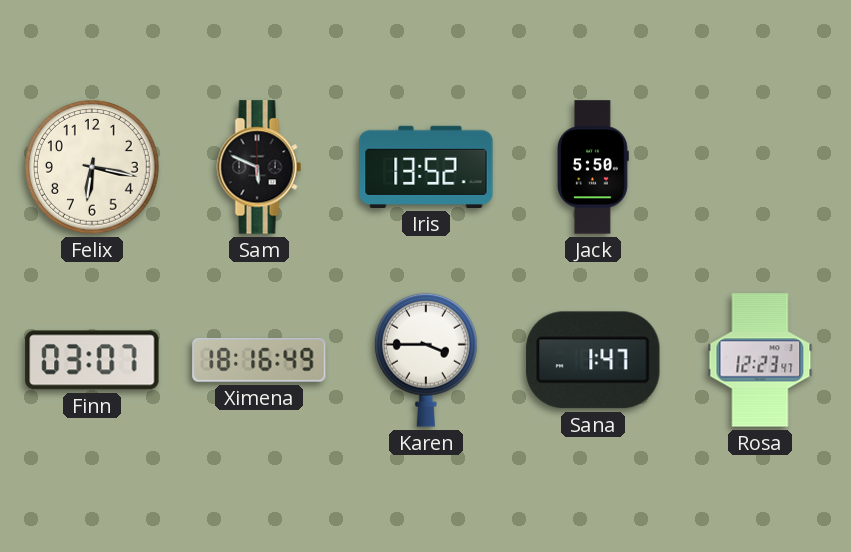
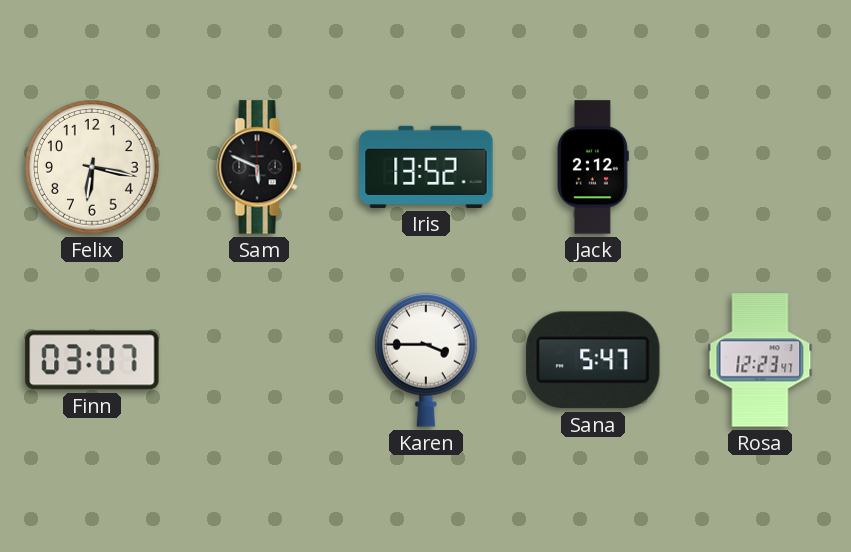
Jack: 5:50 -> 2:12
Ximena: 18:16 -> none
Sana: 1:47 -> 5:47
